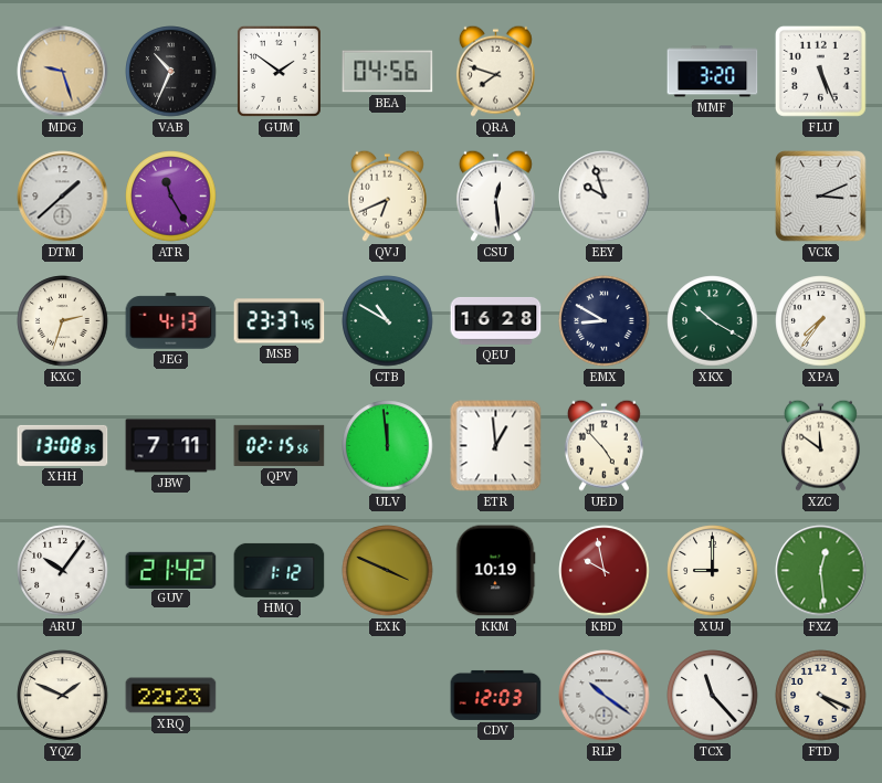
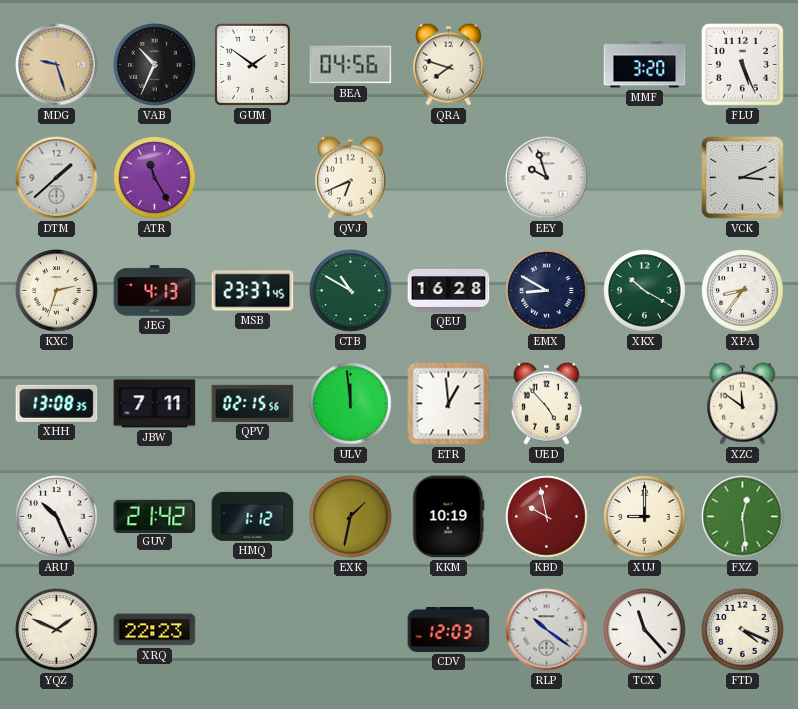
CSU: 12:29 -> none
XPA: 7:36 -> 8:36
ARU: 10:06 -> 10:26
EXK: 3:49 -> 1:32
